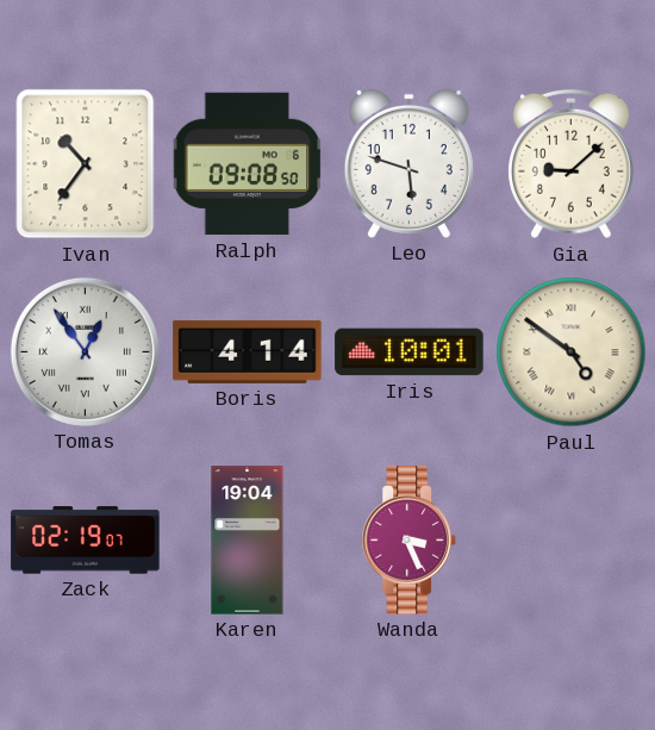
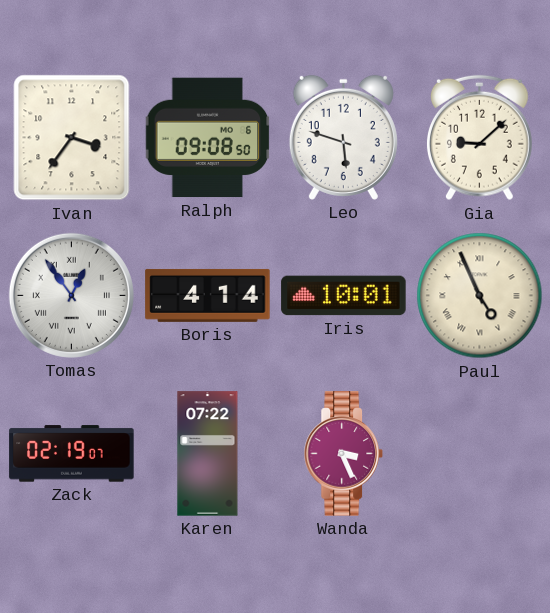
Ivan: 10:36 -> 3:36
Paul: 4:51 -> 4:56
Karen: 19:04 -> 07:22
